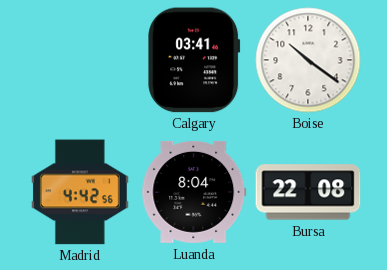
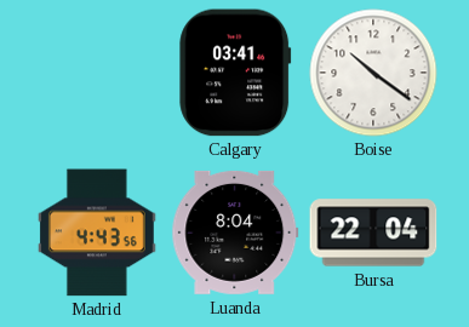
Madrid: 4:42 -> 4:43
Bursa: 22:08 -> 22:04
